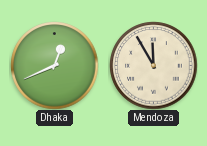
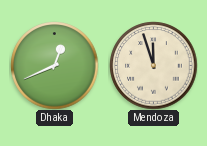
Mendoza: 11:55 -> 11:57
